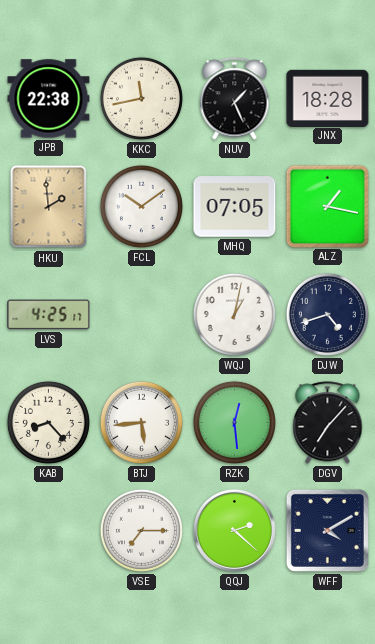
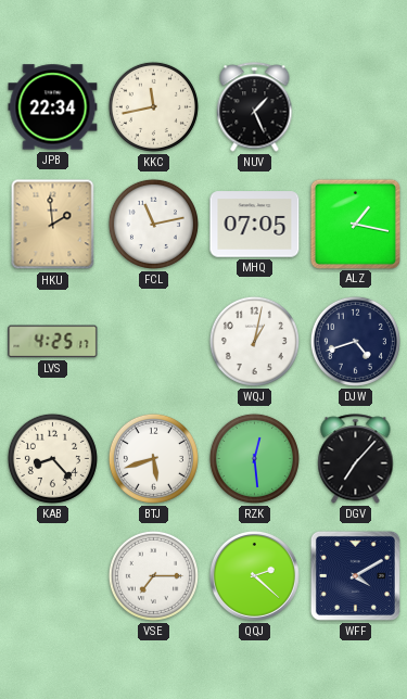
JPB: 22:38 -> 22:34
JNX: 18:28 -> none
FCL: 10:09 -> 11:13
BTJ: 5:44 -> 5:42
